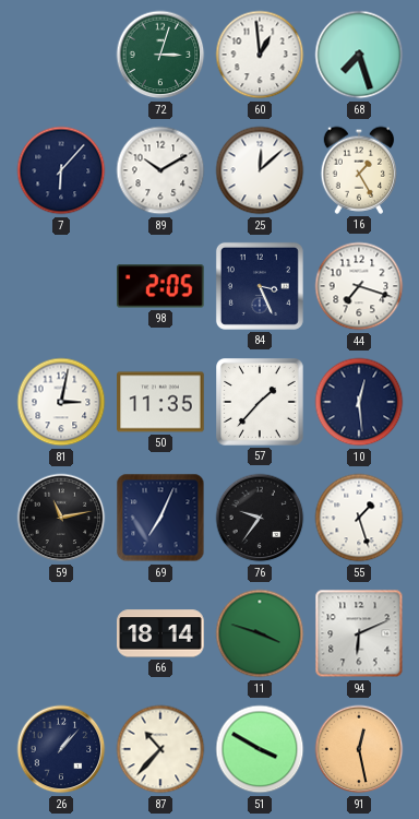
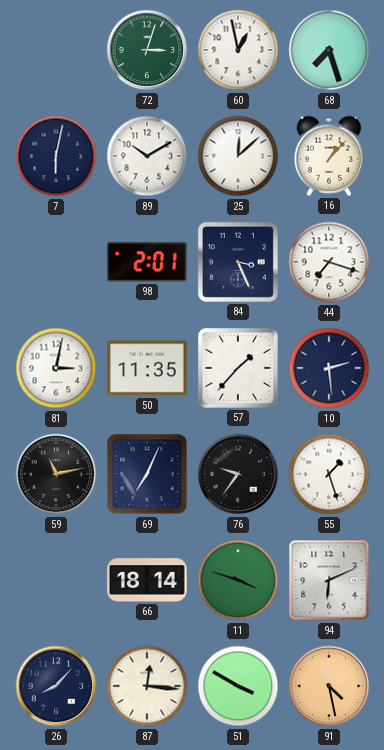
60: 12:59 -> 12:58
7: 6:07 -> 6:02
16: 1:25 -> 1:07
98: 2:05 -> 2:01
10: 12:29 -> 2:29
26: 1:07 -> 8:07
87: 10:37 -> 12:16
91: 12:28 -> 4:28
